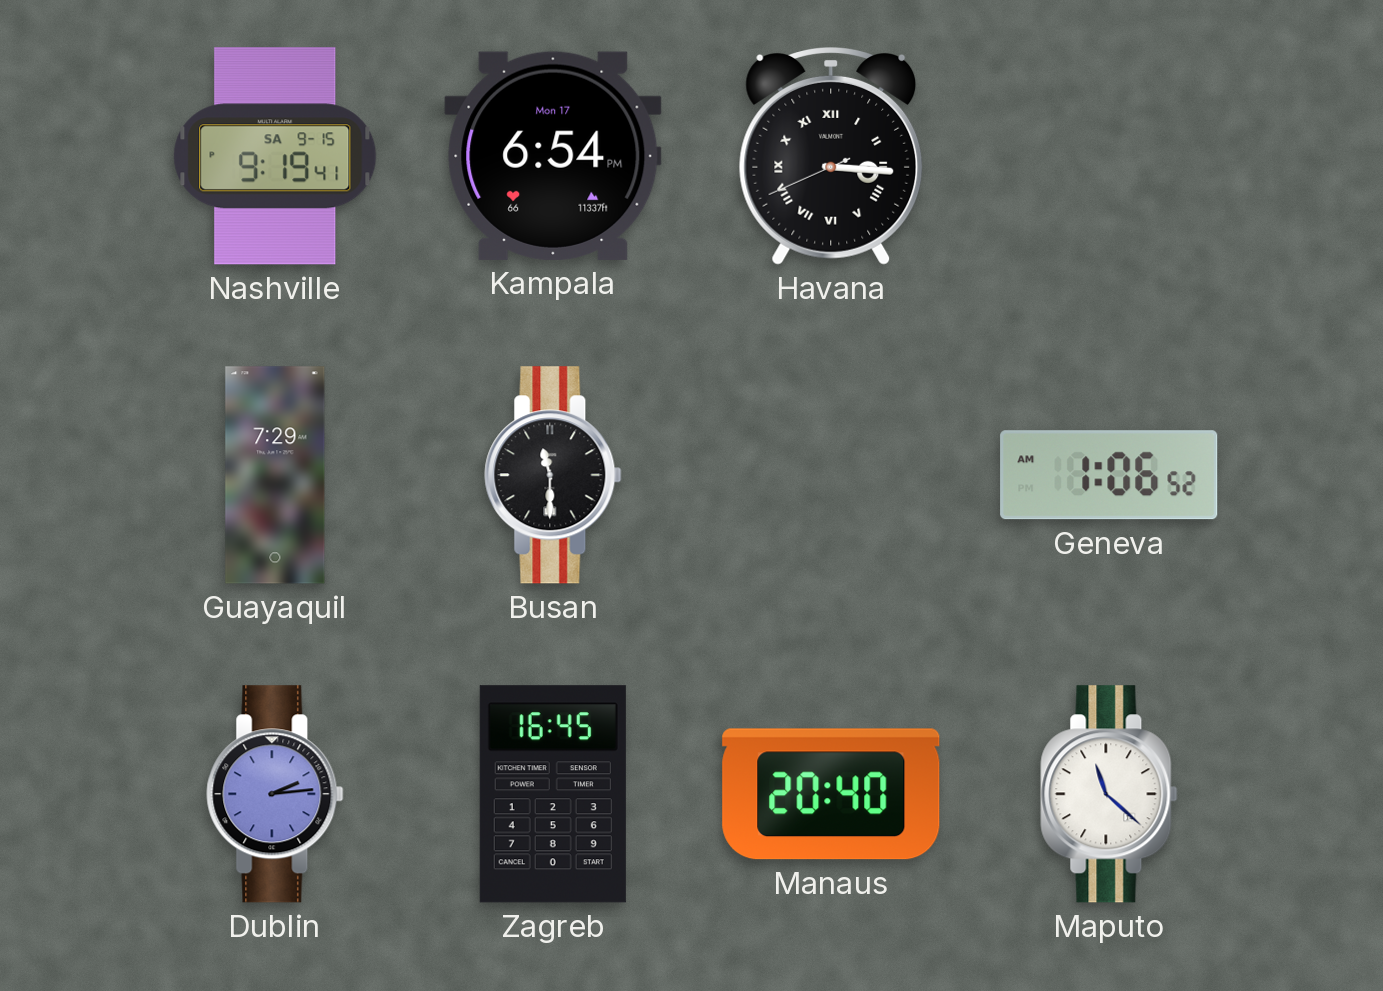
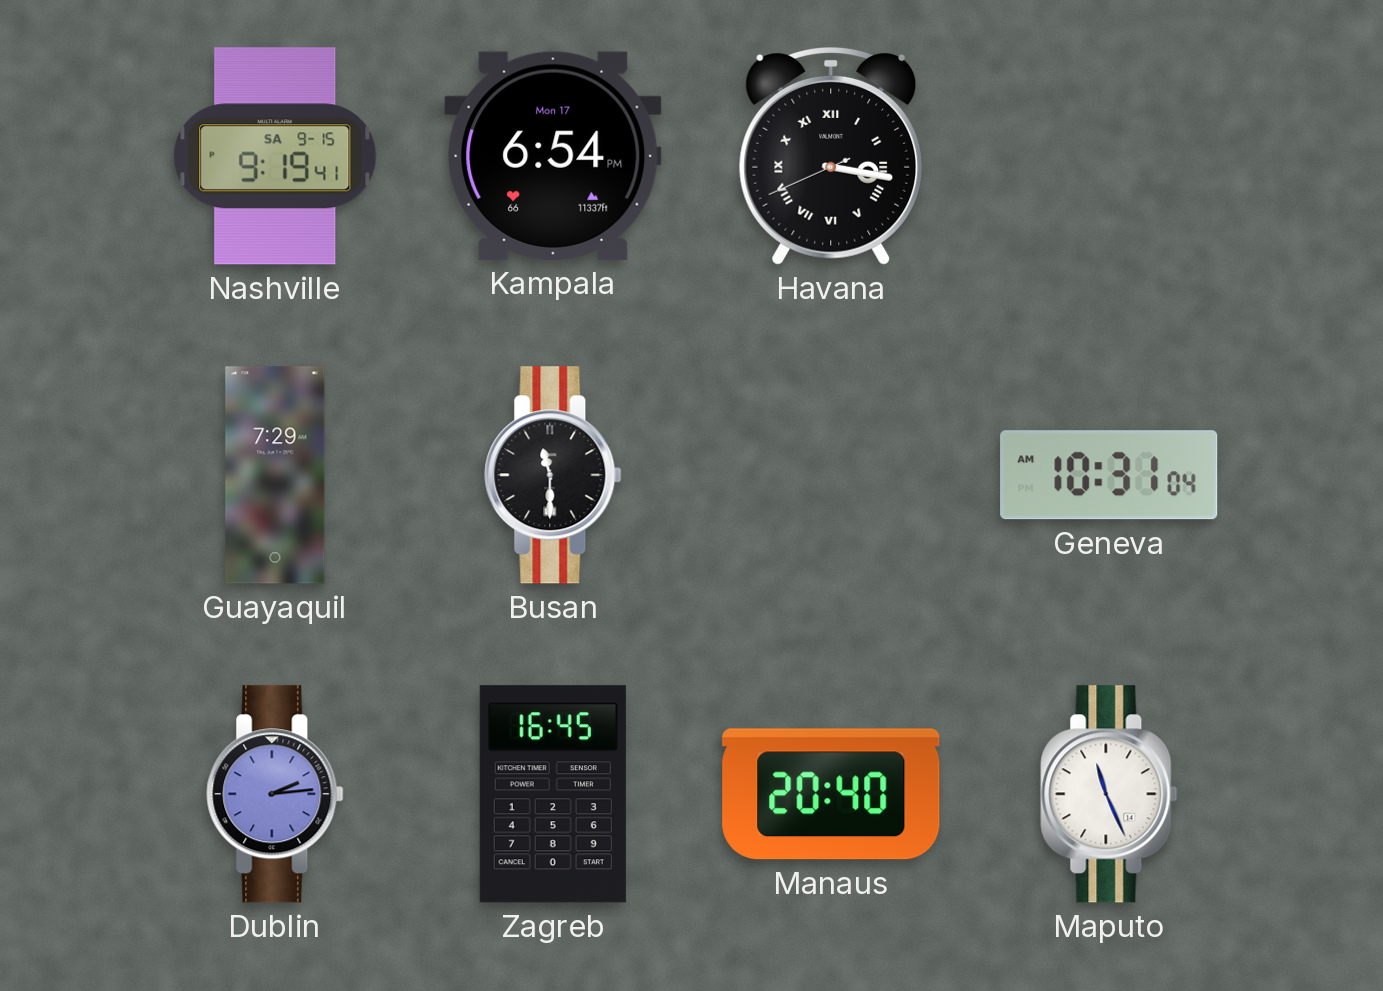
Havana: 3:15 -> 3:16
Geneva: 1:06 -> 10:31
Maputo: 11:22 -> 11:26
